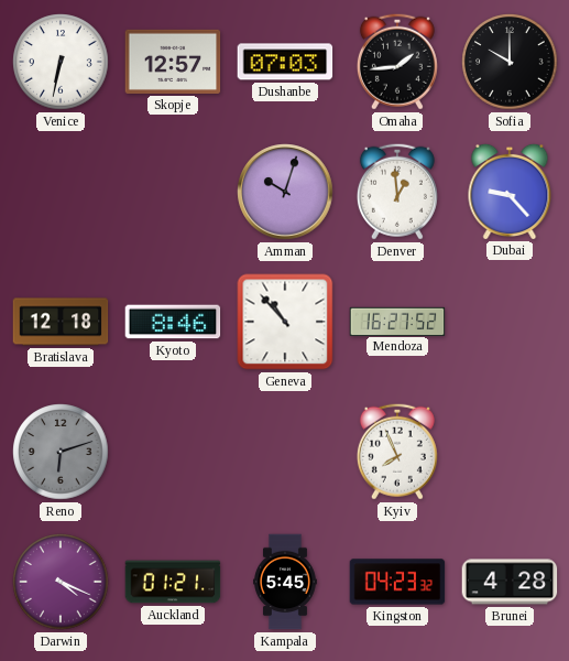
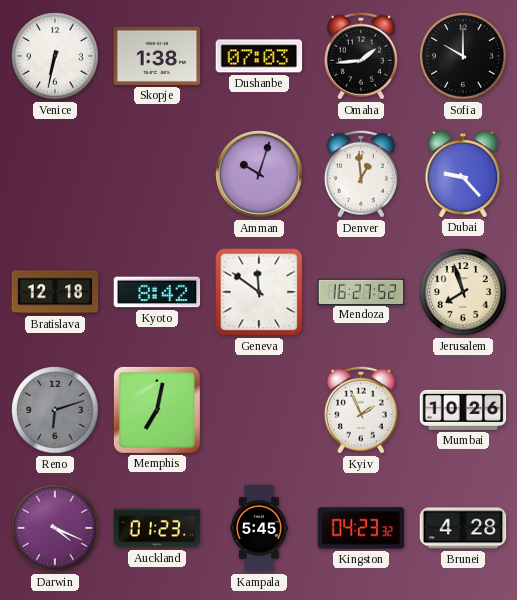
Skopje: 12:57 -> 1:38
Kyoto: 8:46 -> 8:42
Geneva: 10:53 -> 11:51
Jerusalem: none -> 7:57
Memphis: none -> 7:02
Kyiv: 7:56 -> 1:56
Mumbai: none -> 10:26
Auckland: 01:21 -> 01:23
